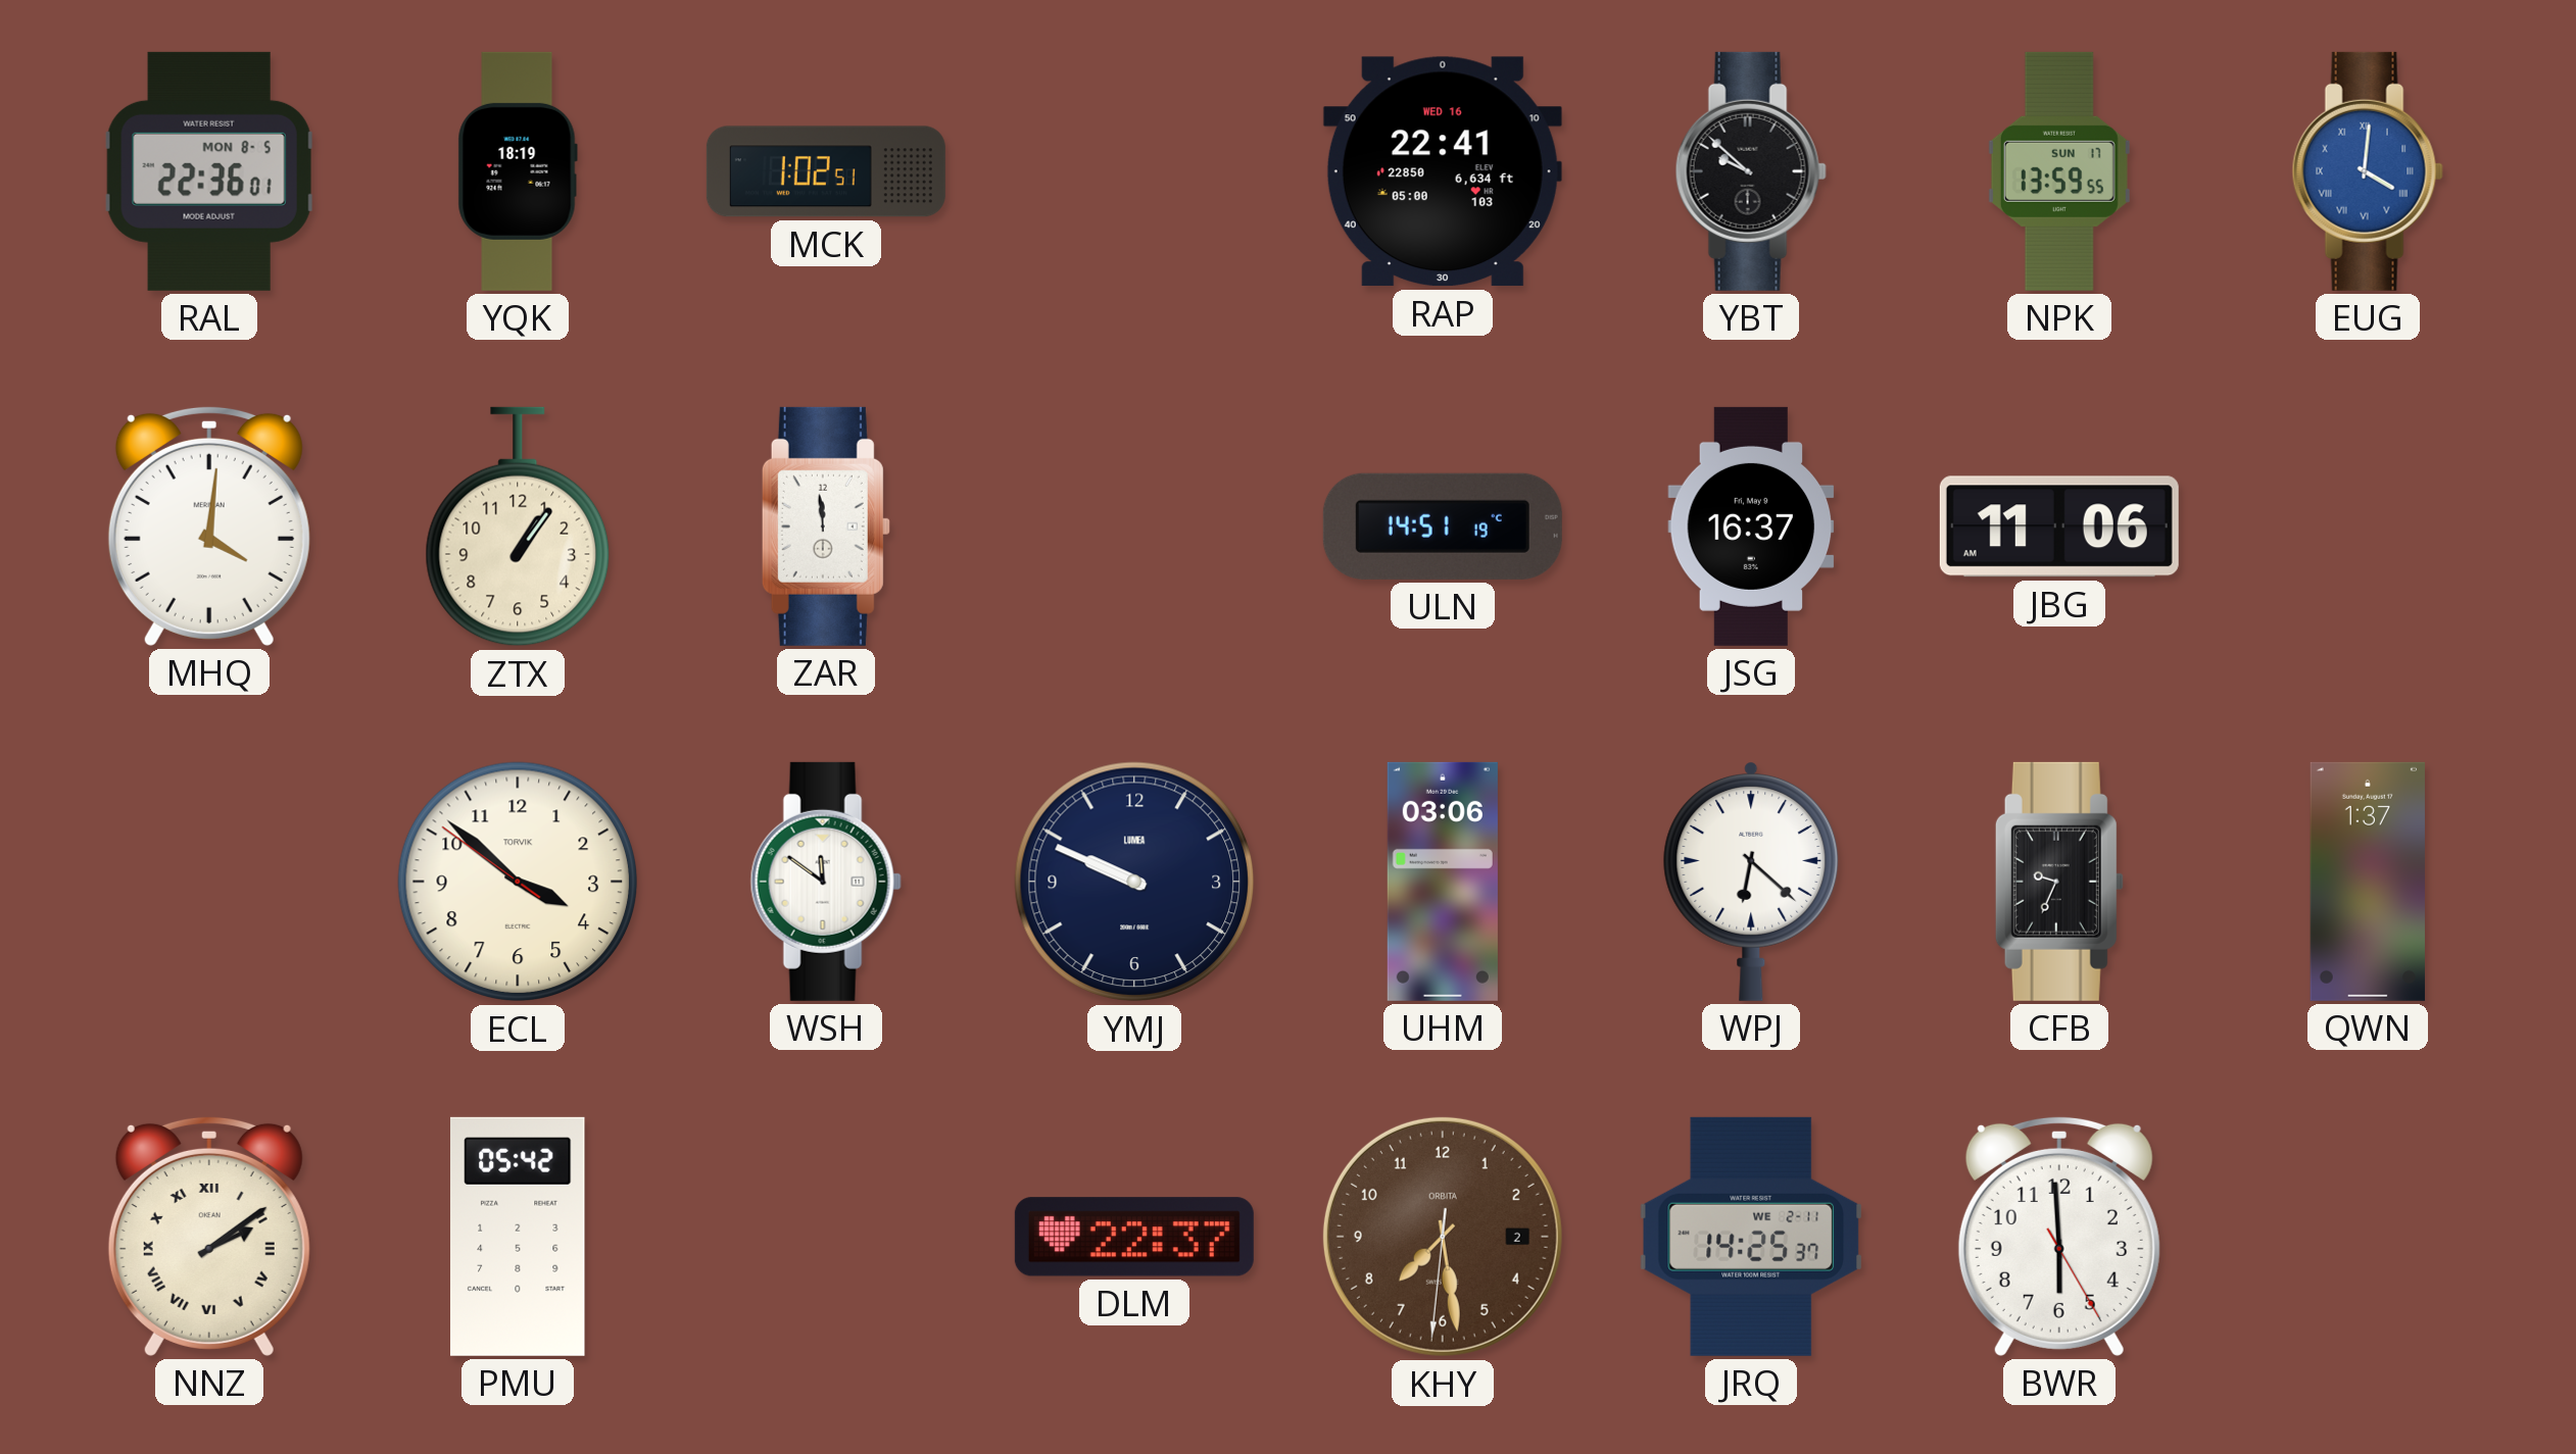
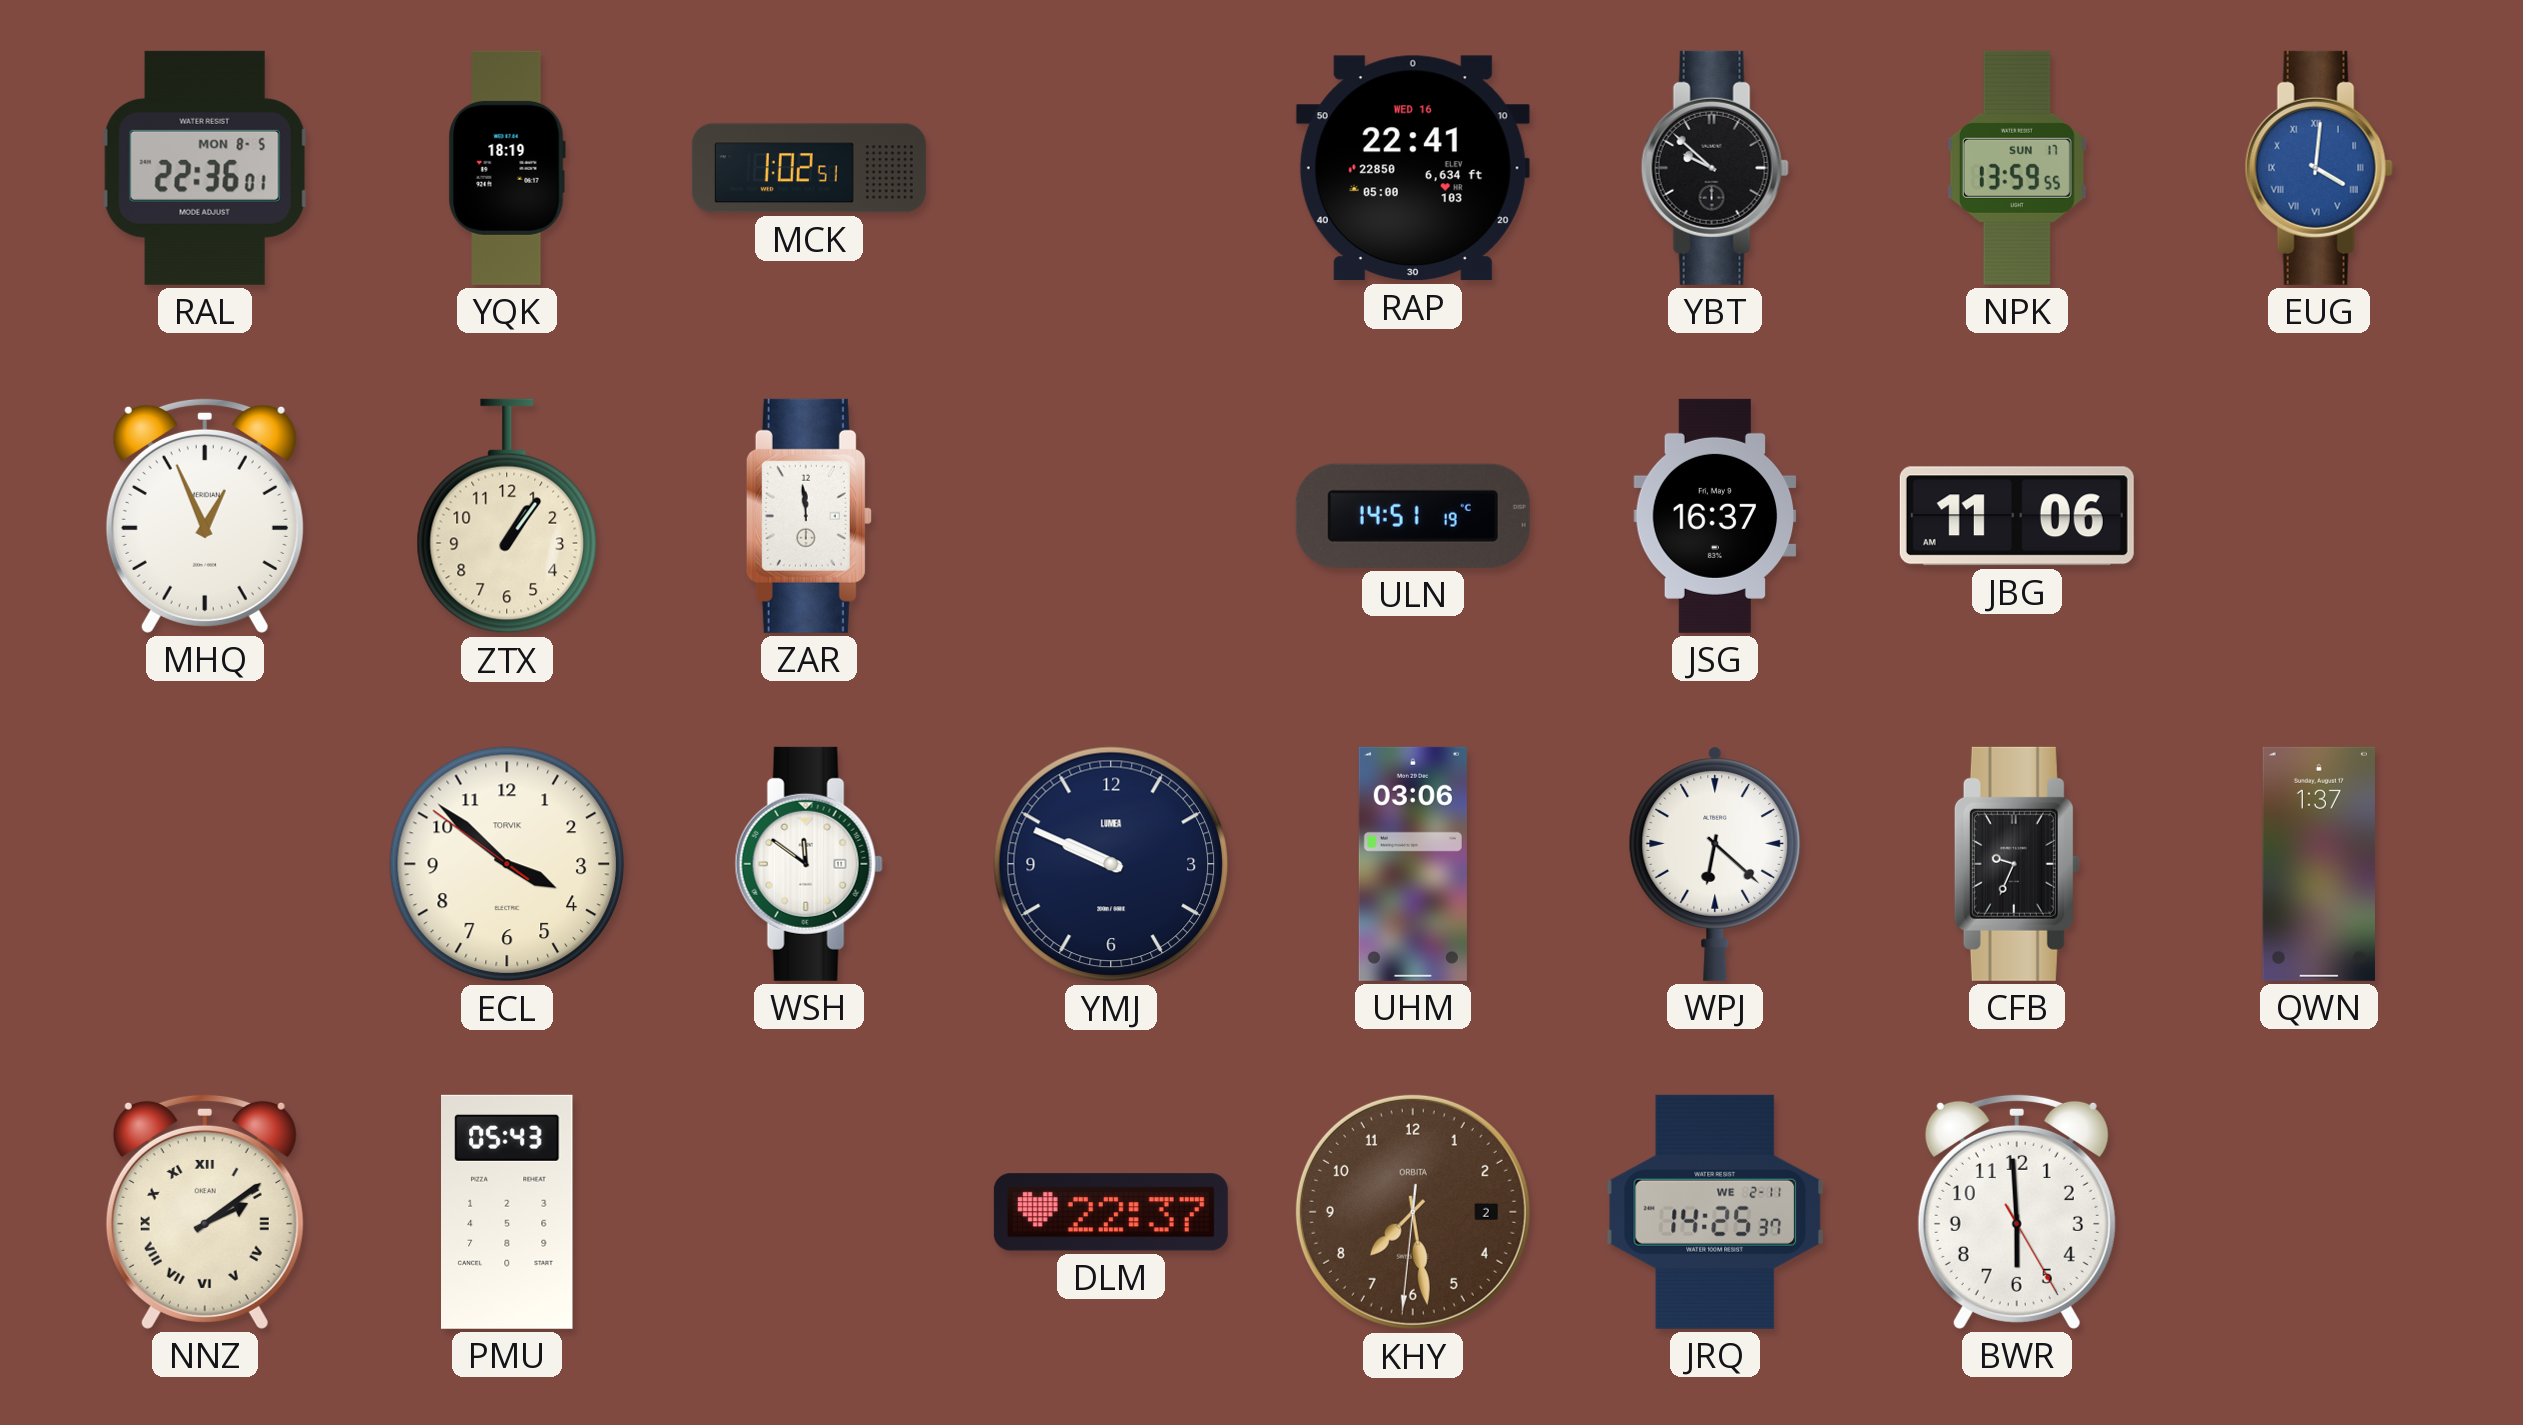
MHQ: 4:01 -> 12:56
PMU: 05:42 -> 05:43
